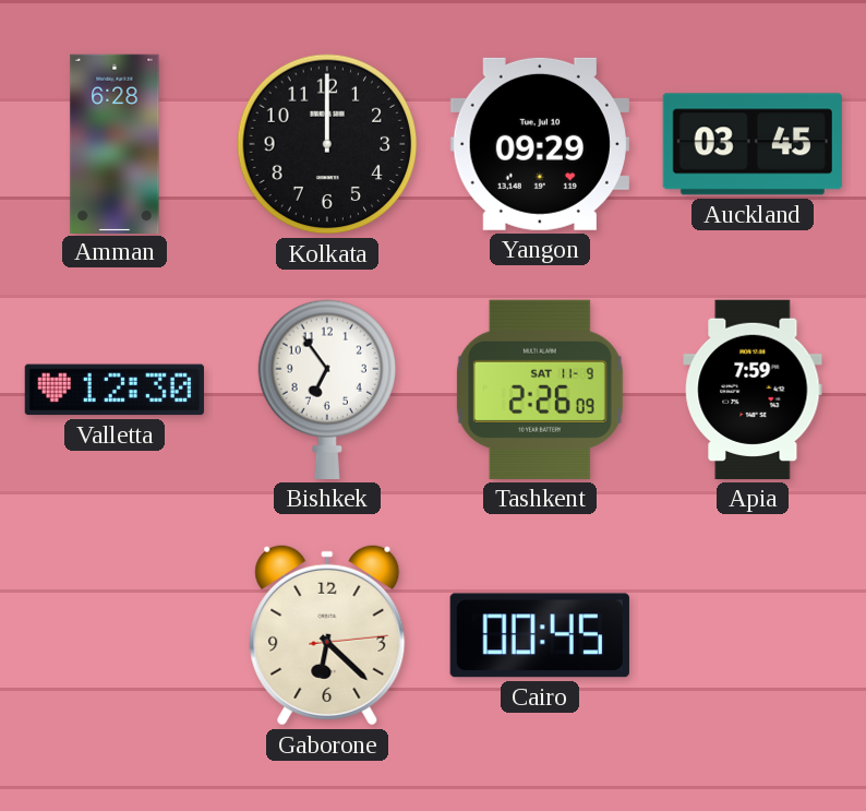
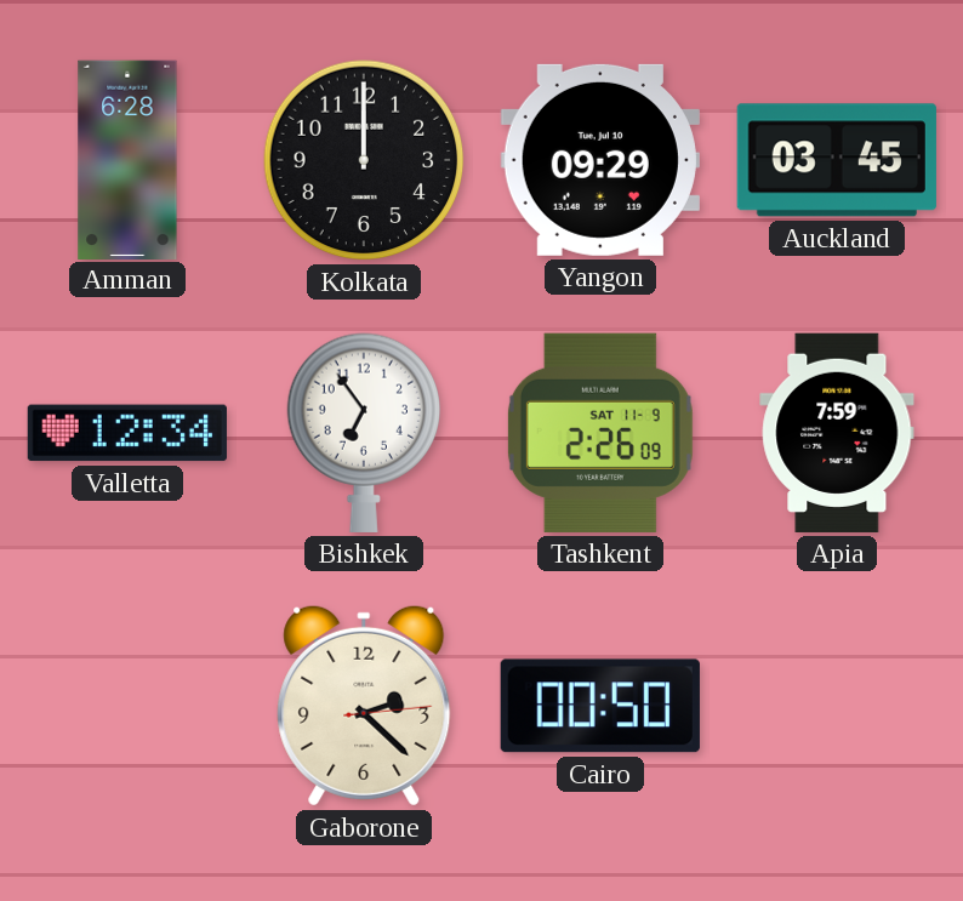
Valletta: 12:30 -> 12:34
Gaborone: 6:22 -> 2:22
Cairo: 00:45 -> 00:50
